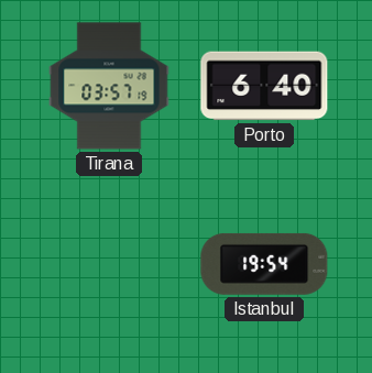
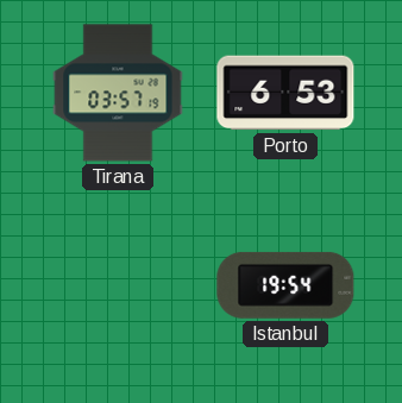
Porto: 6:40 -> 6:53
